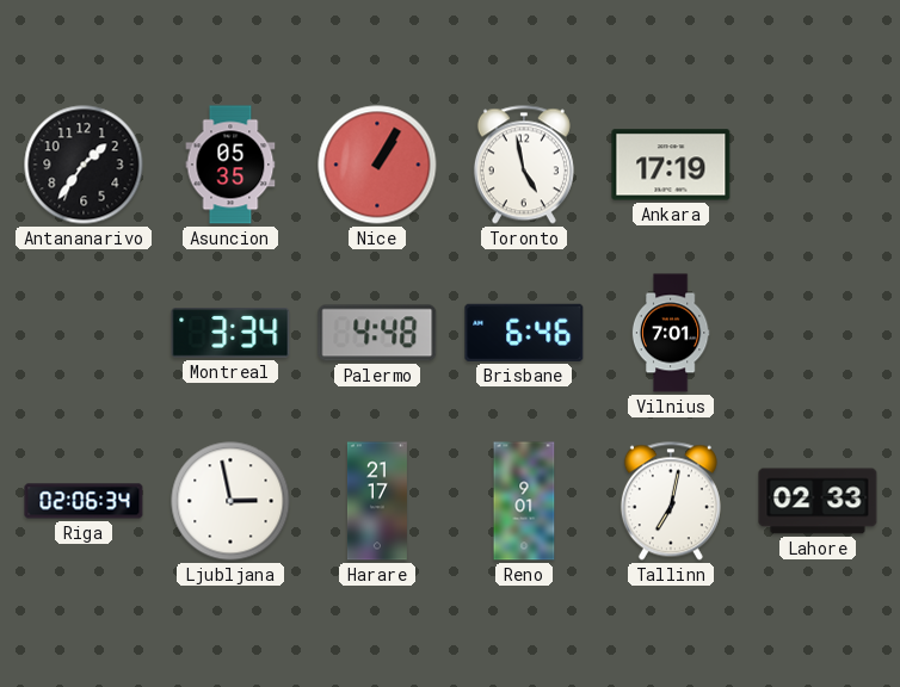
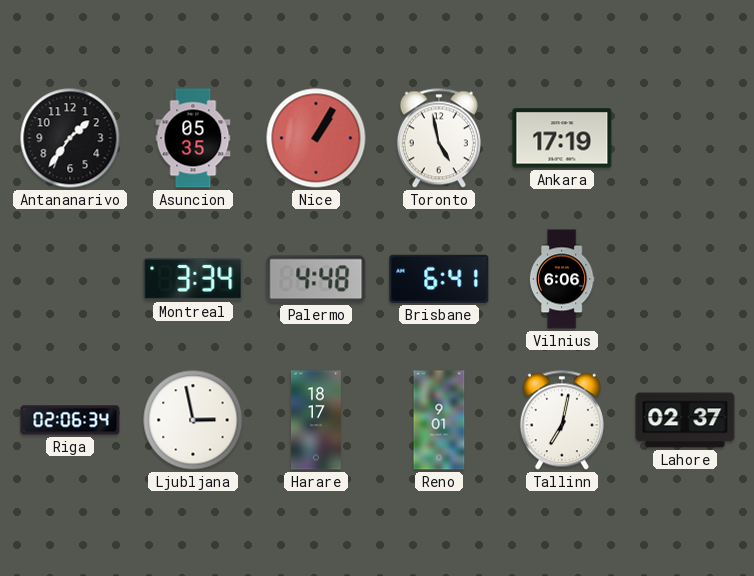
Brisbane: 6:46 -> 6:41
Vilnius: 7:01 -> 6:06
Harare: 21:17 -> 18:17
Lahore: 02:33 -> 02:37
